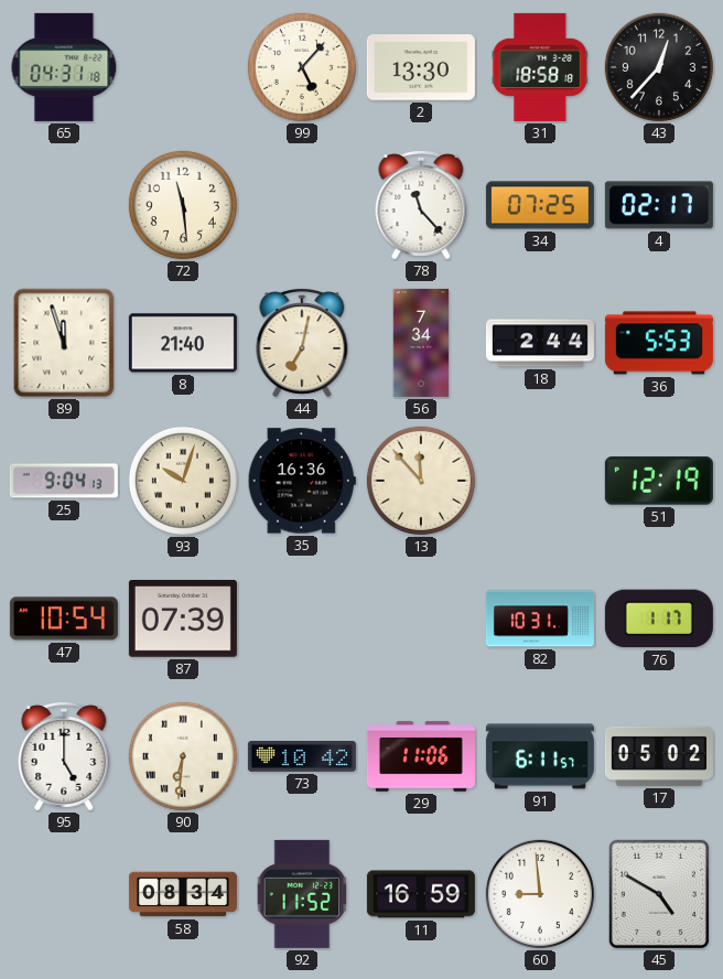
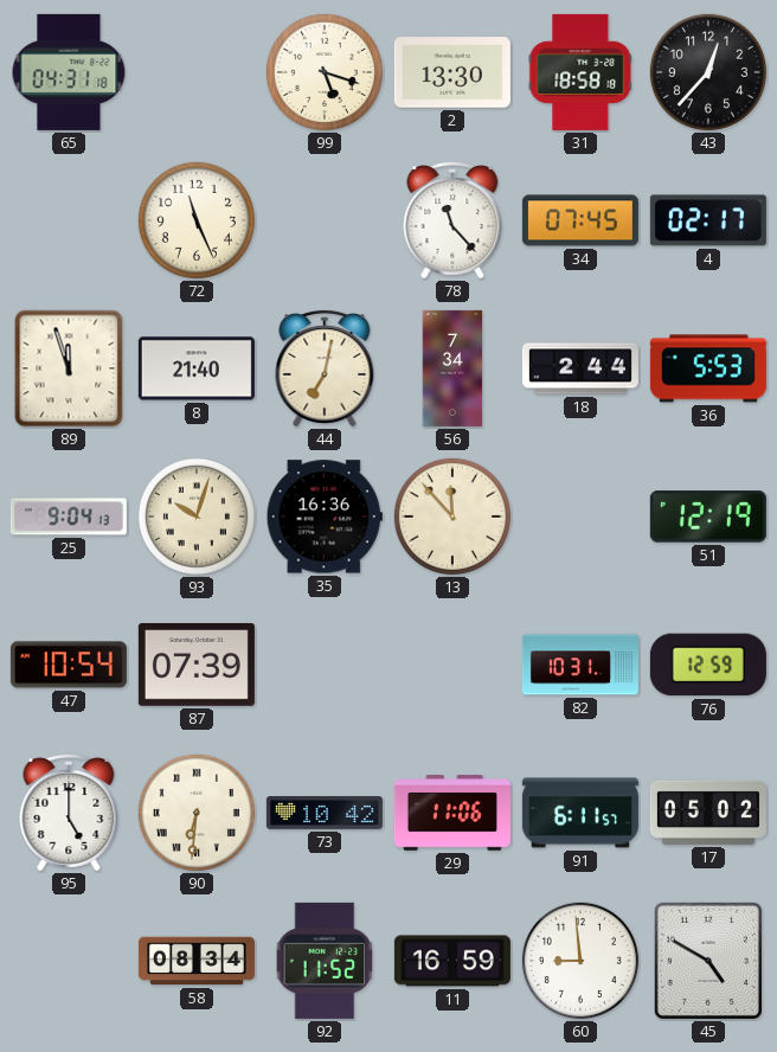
99: 5:07 -> 5:18
72: 11:29 -> 11:26
34: 07:25 -> 07:45
76: 1:17 -> 12:59
